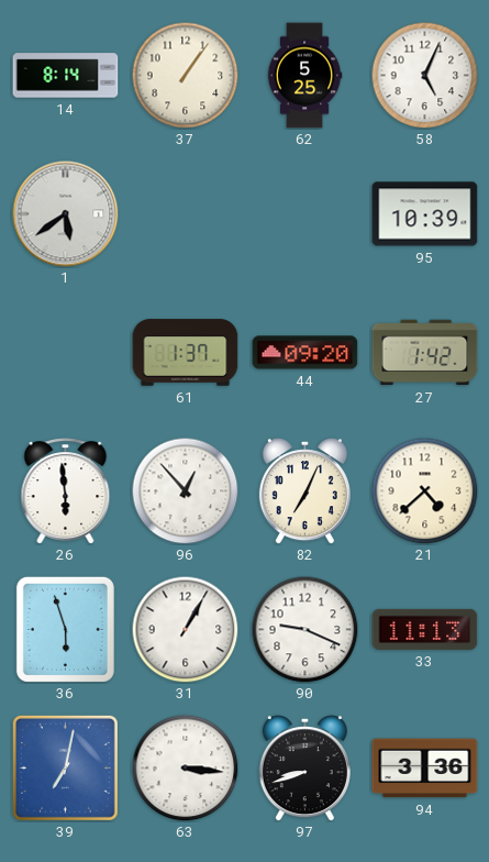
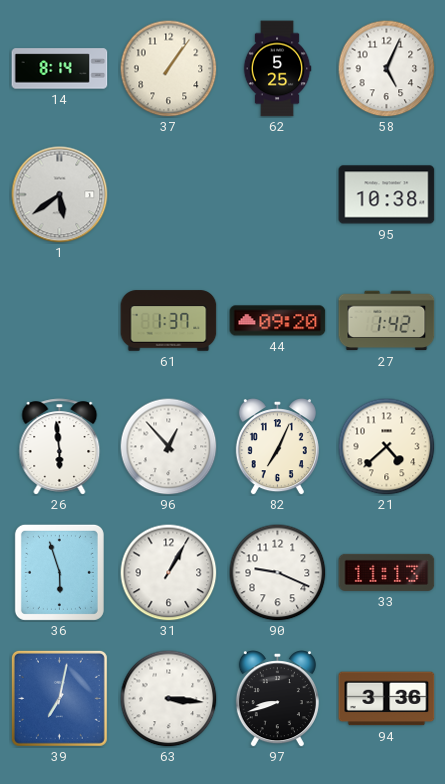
95: 10:39 -> 10:38
